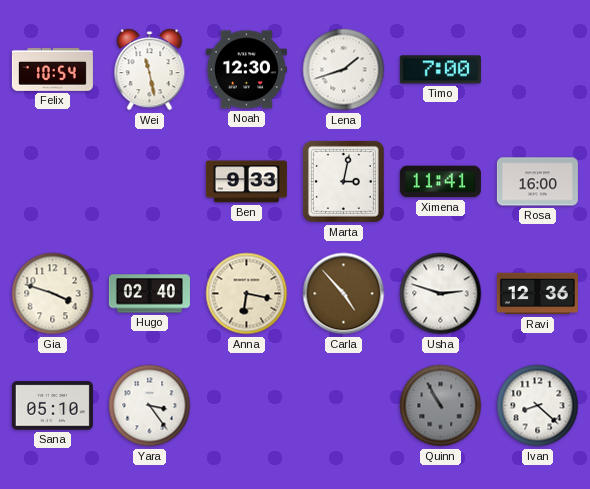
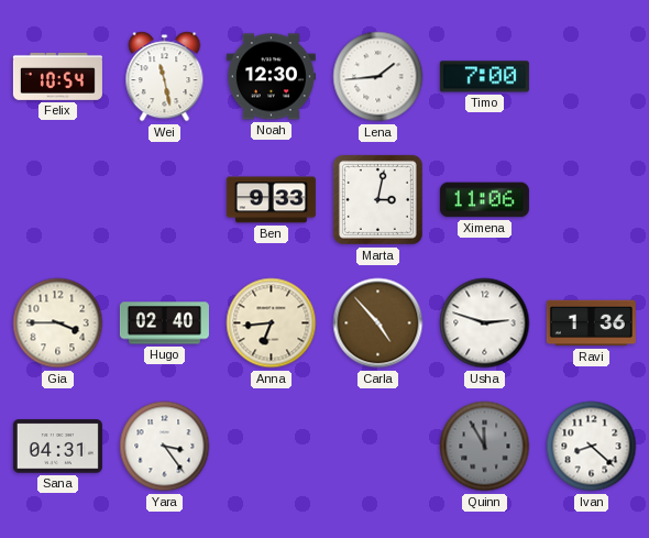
Lena: 1:42 -> 1:44
Ximena: 11:41 -> 11:06
Rosa: 16:00 -> none
Gia: 3:48 -> 3:45
Anna: 6:17 -> 6:44
Ravi: 12:36 -> 1:36
Sana: 05:10 -> 04:31
Quinn: 10:55 -> 11:55
